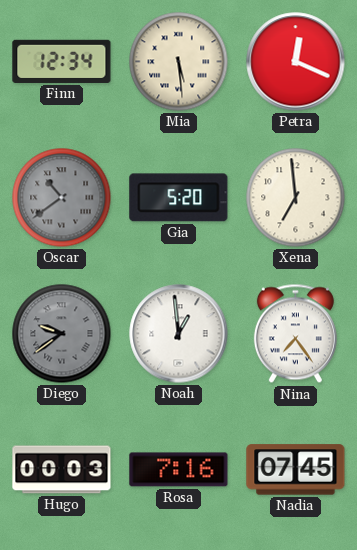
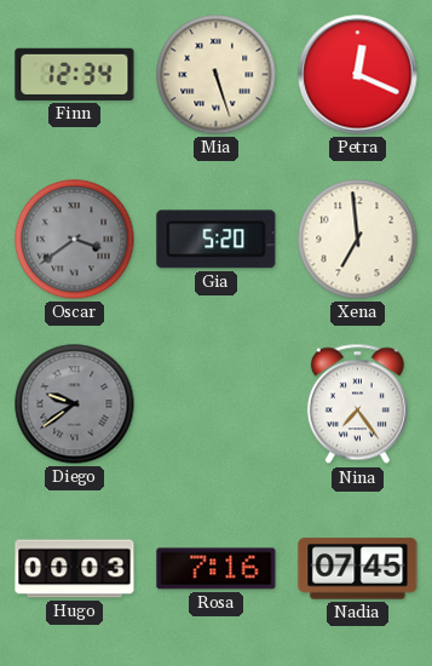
Mia: 5:29 -> 5:27
Oscar: 10:39 -> 3:39
Noah: 12:59 -> none
